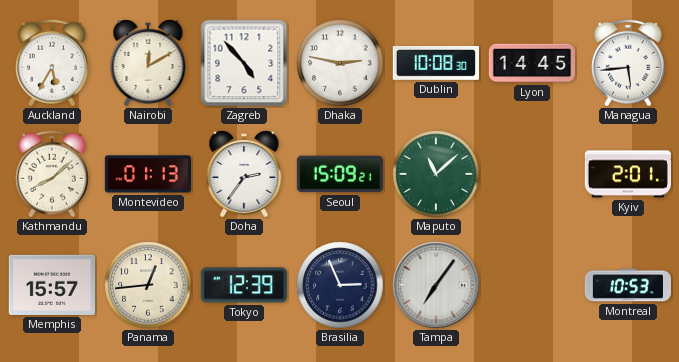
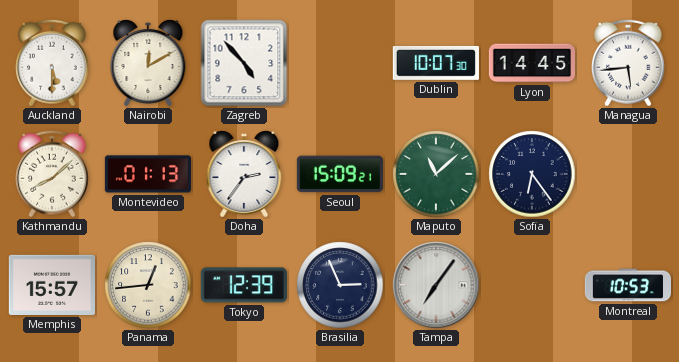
Auckland: 5:35 -> 5:30
Dhaka: 2:47 -> none
Dublin: 10:08 -> 10:07
Sofia: none -> 6:24
Kyiv: 2:01 -> none
